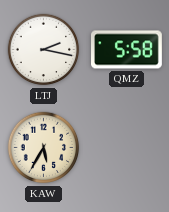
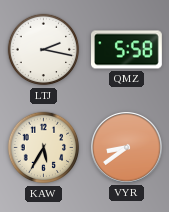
VYR: none -> 8:39
